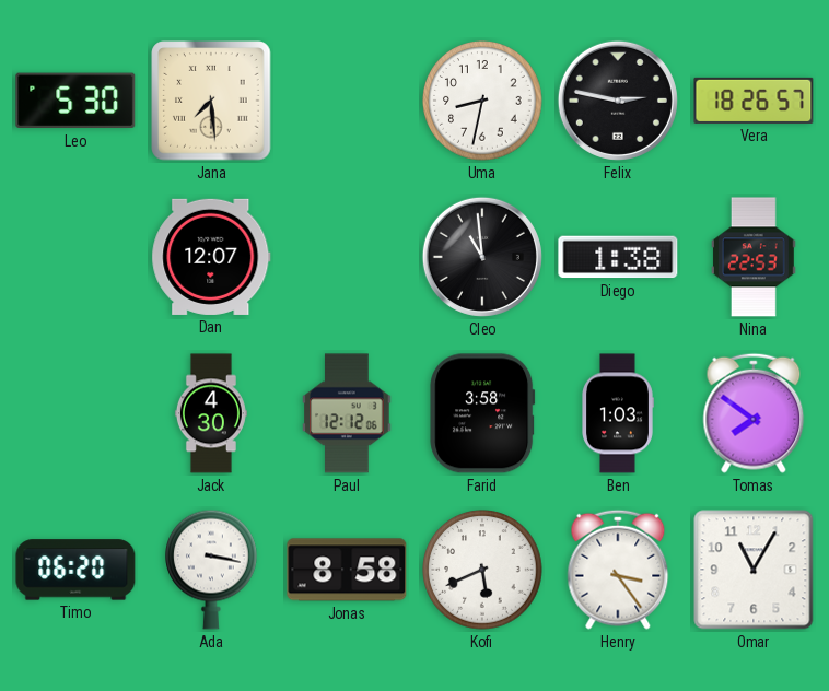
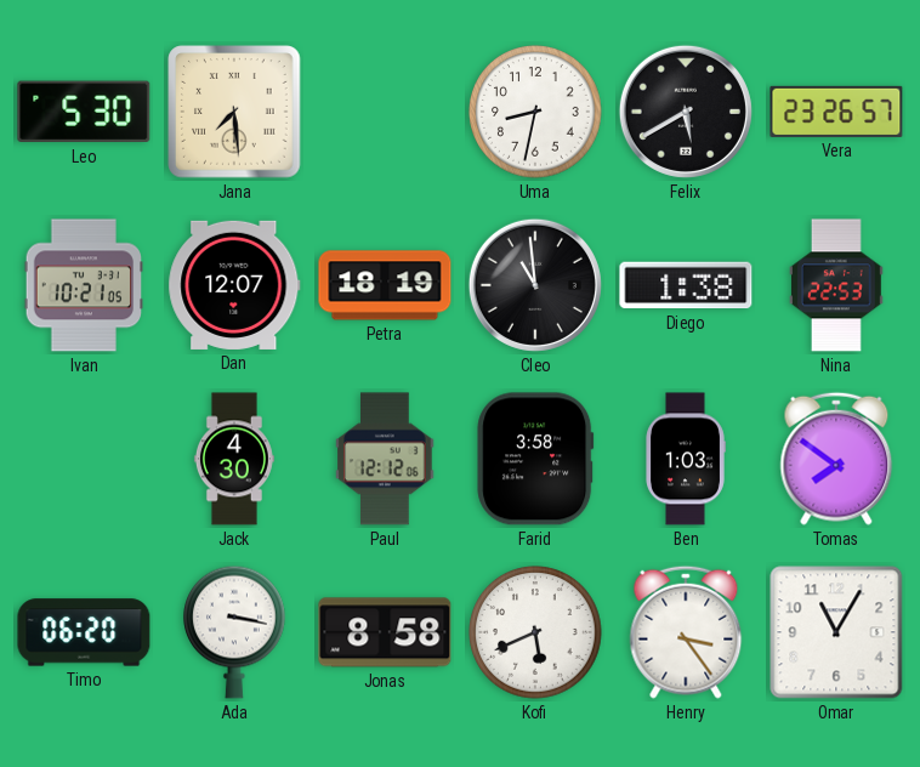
Felix: 2:47 -> 5:40
Vera: 18:26 -> 23:26
Ivan: none -> 10:21
Petra: none -> 18:19
